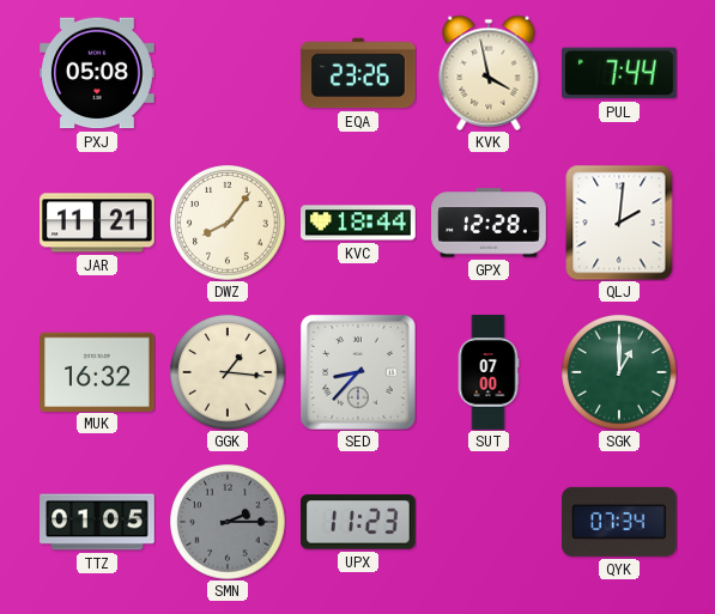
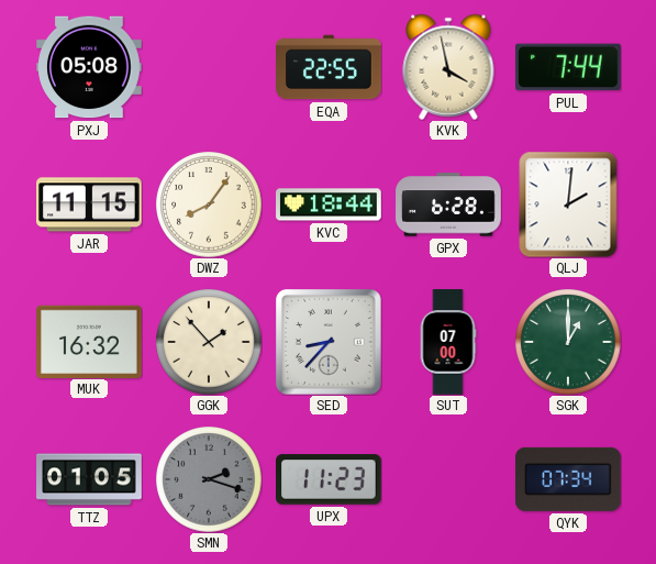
EQA: 23:26 -> 22:55
JAR: 11:21 -> 11:15
GPX: 12:28 -> 6:28
GGK: 1:16 -> 1:53
SMN: 2:15 -> 2:18
